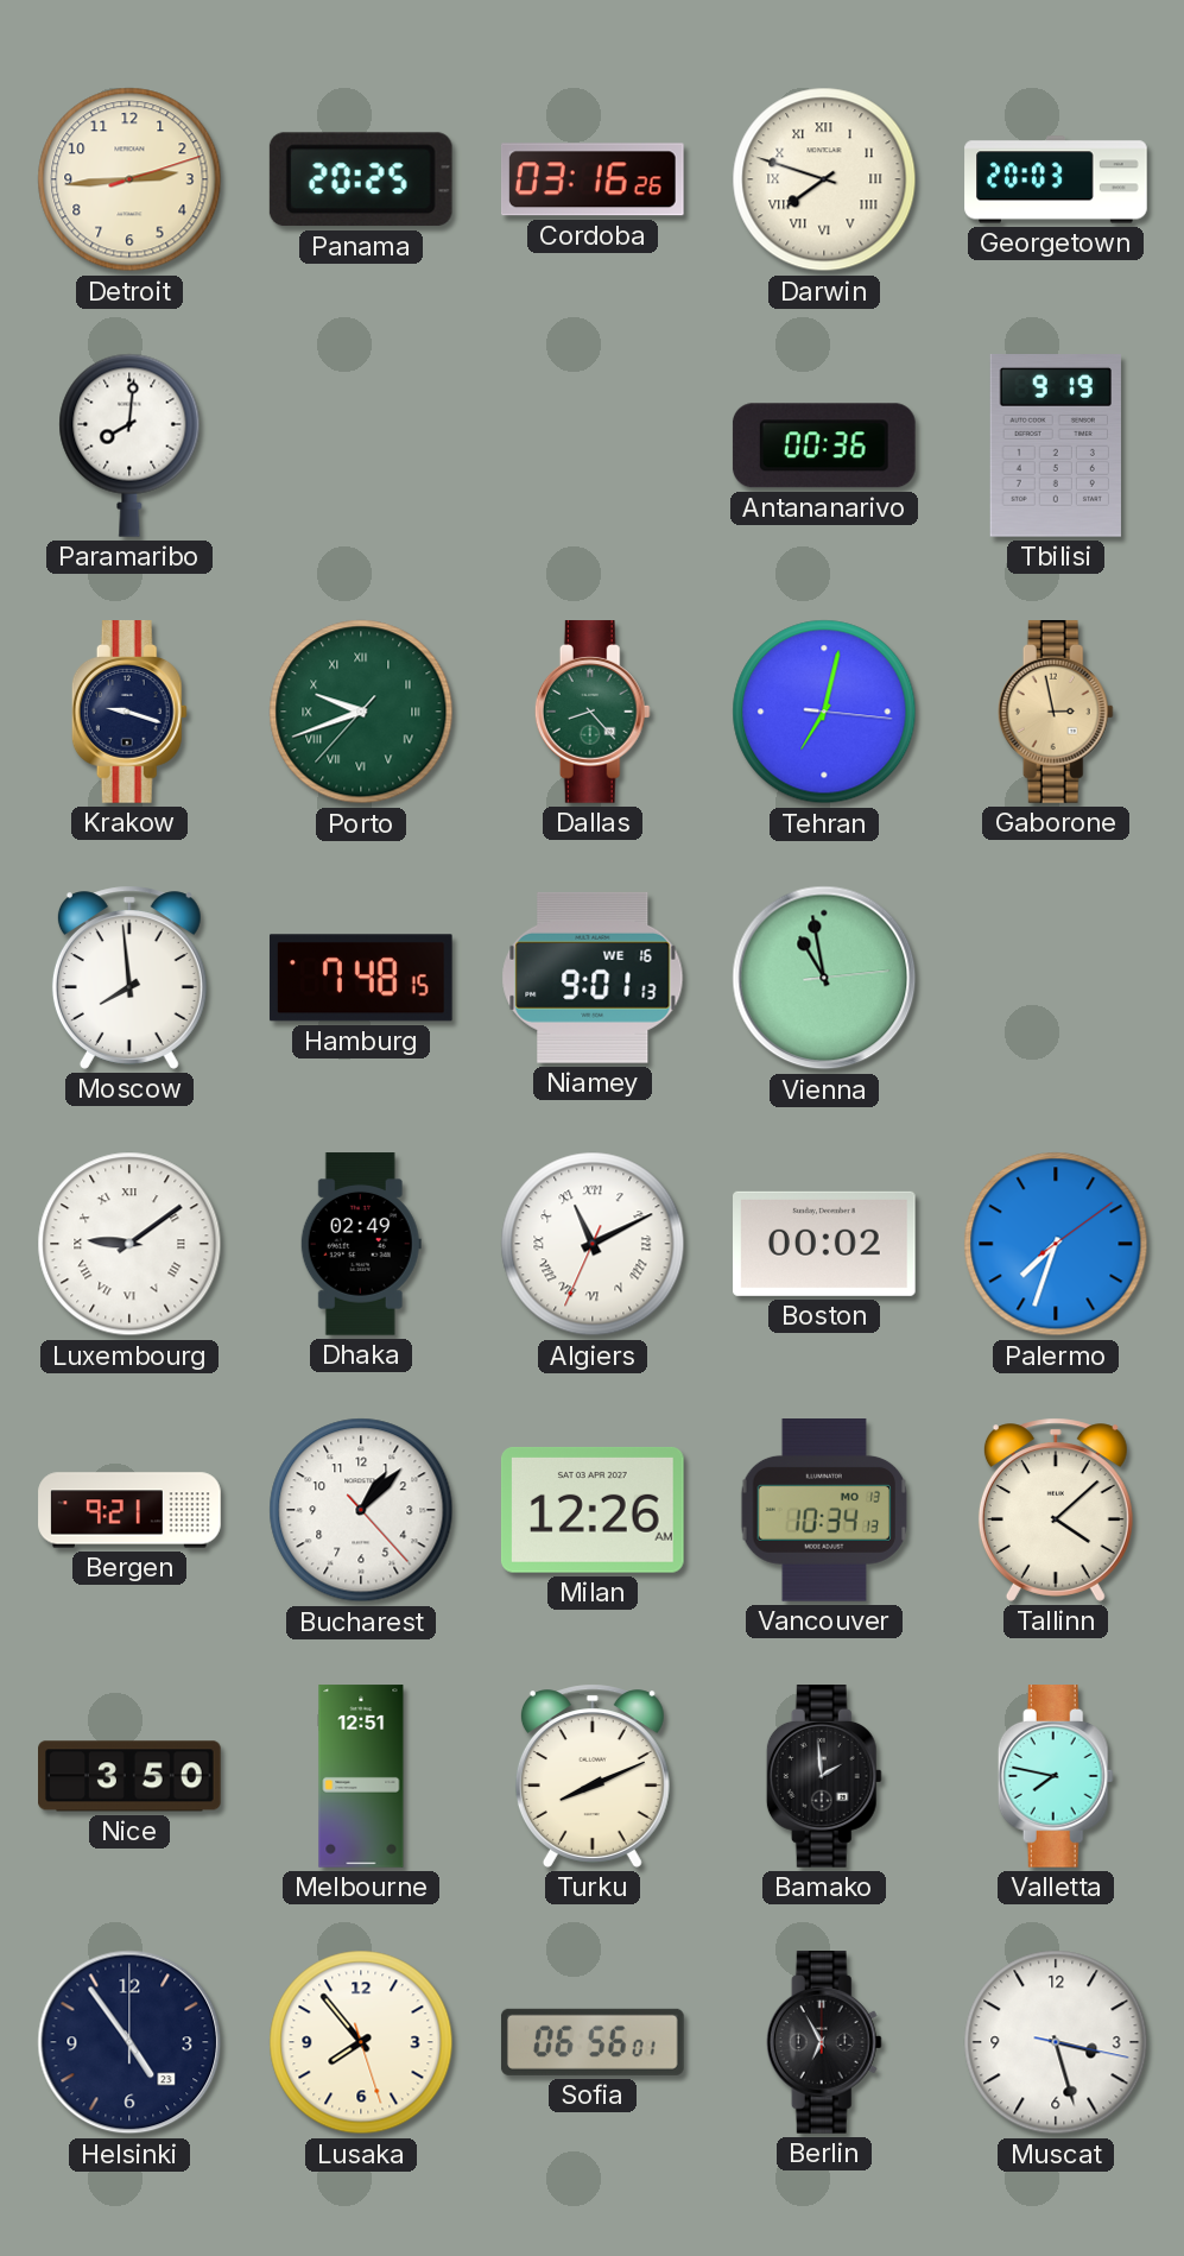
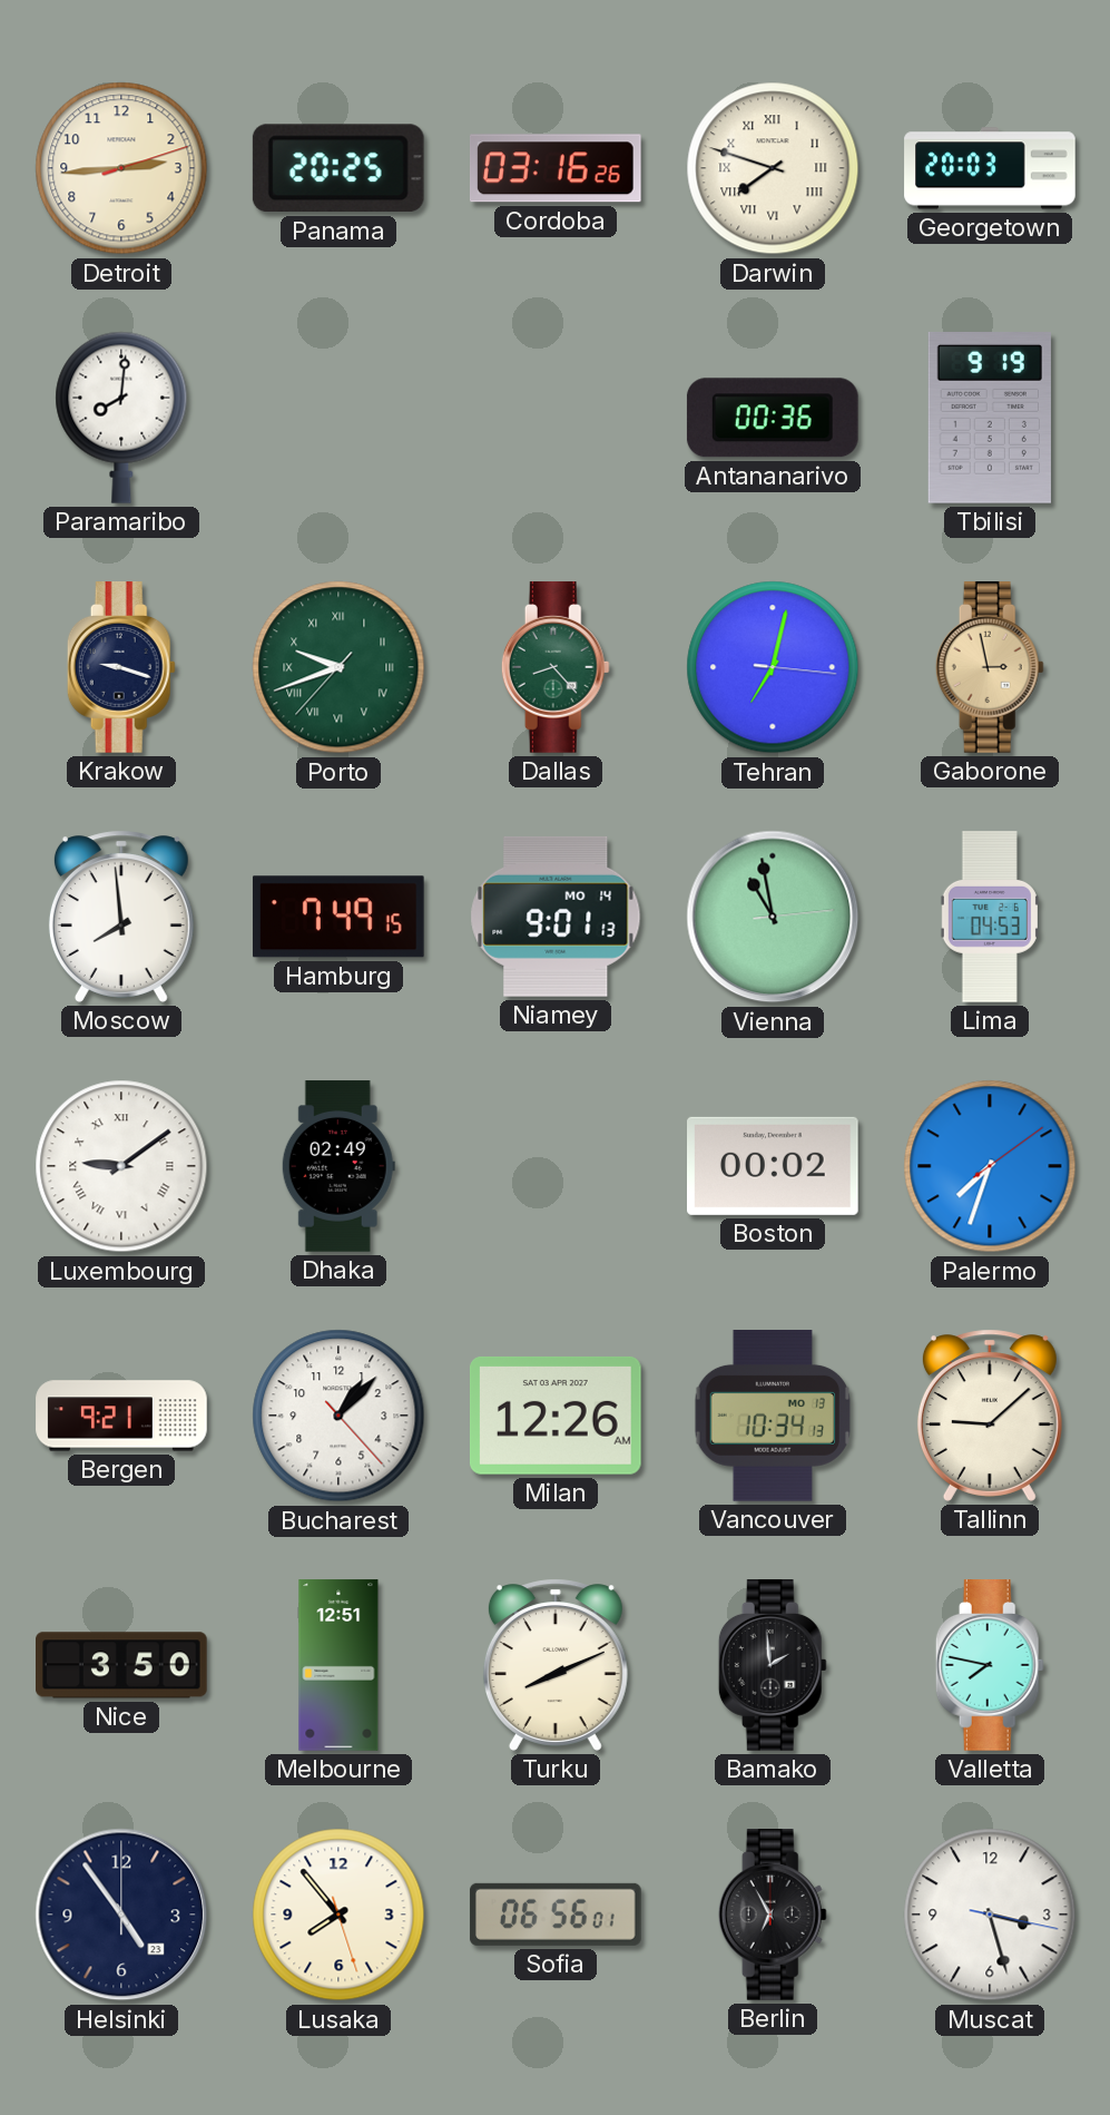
Hamburg: 7:48 -> 7:49
Niamey date: WE 16 -> MO 14
Lima: none -> 04:53
Algiers: 11:10 -> none
Tallinn: 4:08 -> 9:08
